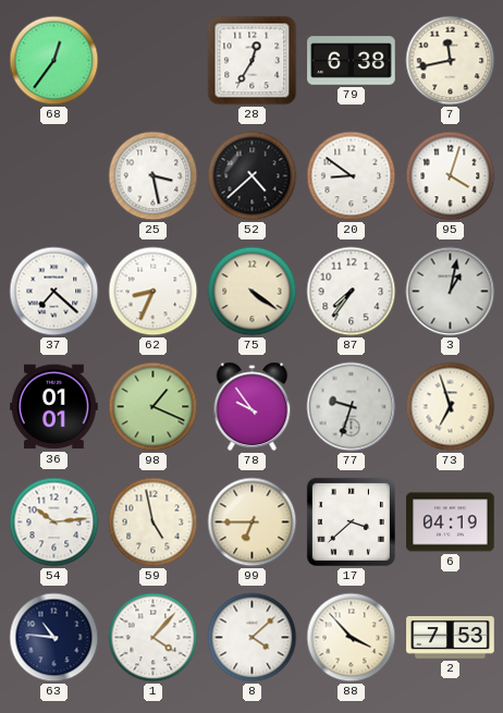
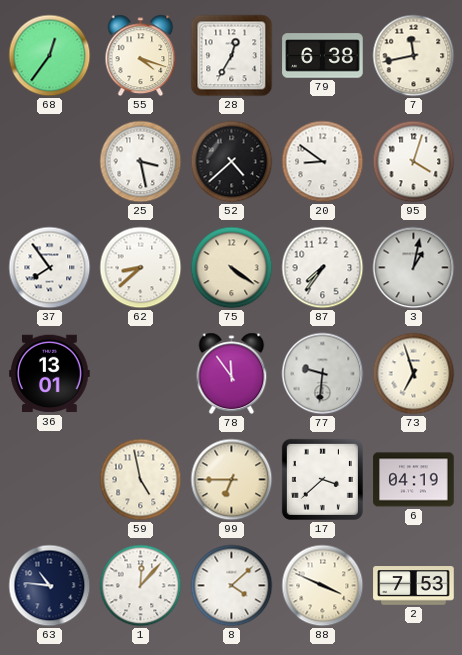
55: none -> 4:18
37: 7:22 -> 7:54
62: 8:34 -> 8:38
36: 01:01 -> 13:01
98: 1:19 -> none
78: 9:54 -> 11:54
77: 9:33 -> 9:31
54: 10:14 -> none
1: 4:07 -> 12:07
88: 3:53 -> 3:49
